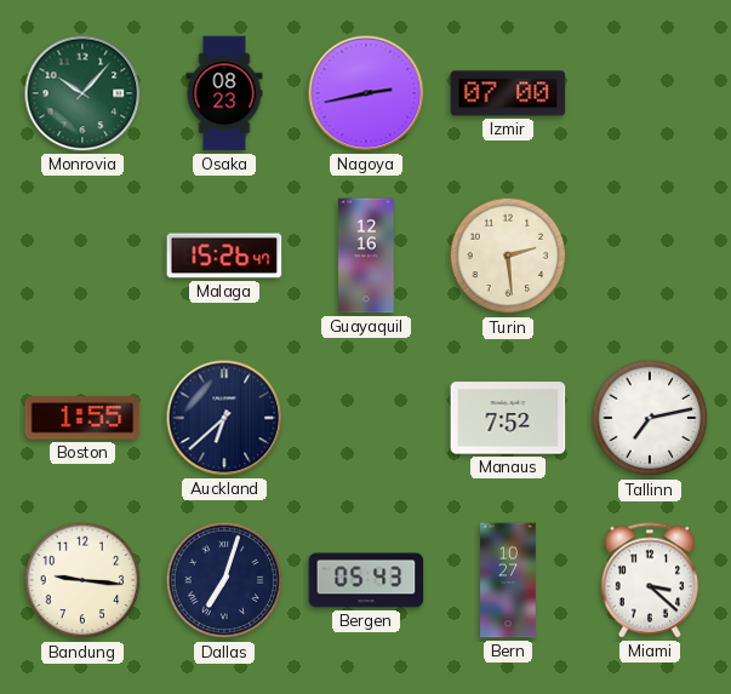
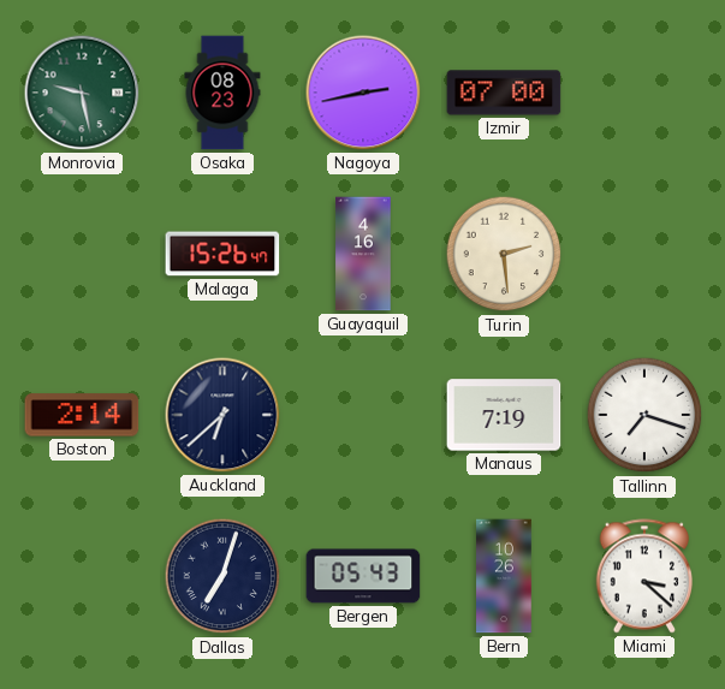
Monrovia: 10:07 -> 9:28
Guayaquil: 12:16 -> 4:16
Boston: 1:55 -> 2:14
Manaus: 7:52 -> 7:19
Tallinn: 7:13 -> 7:18
Bandung: 9:16 -> none
Bern: 10:27 -> 10:26
